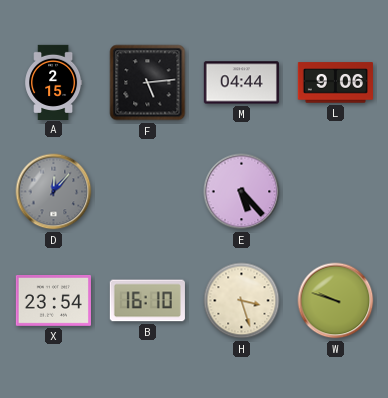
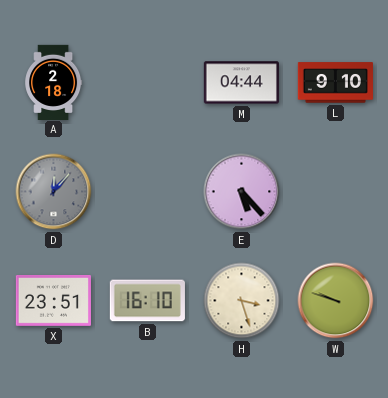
A: 2:15 -> 2:18
F: 5:14 -> none
L: 9:06 -> 9:10
X: 23:54 -> 23:51
